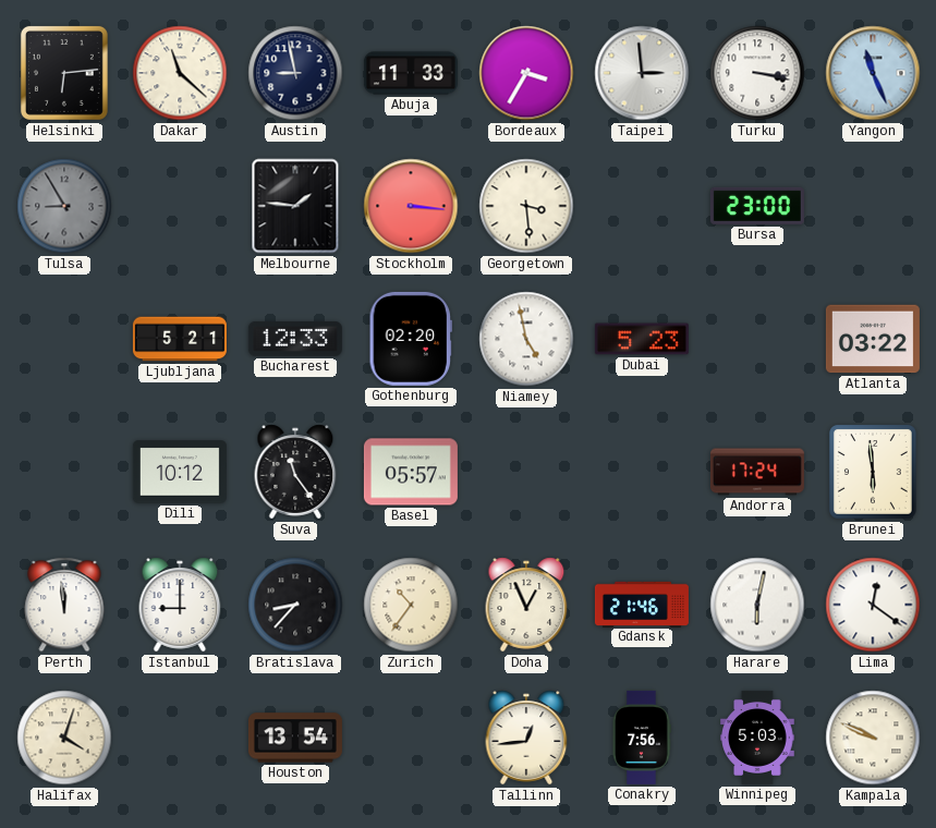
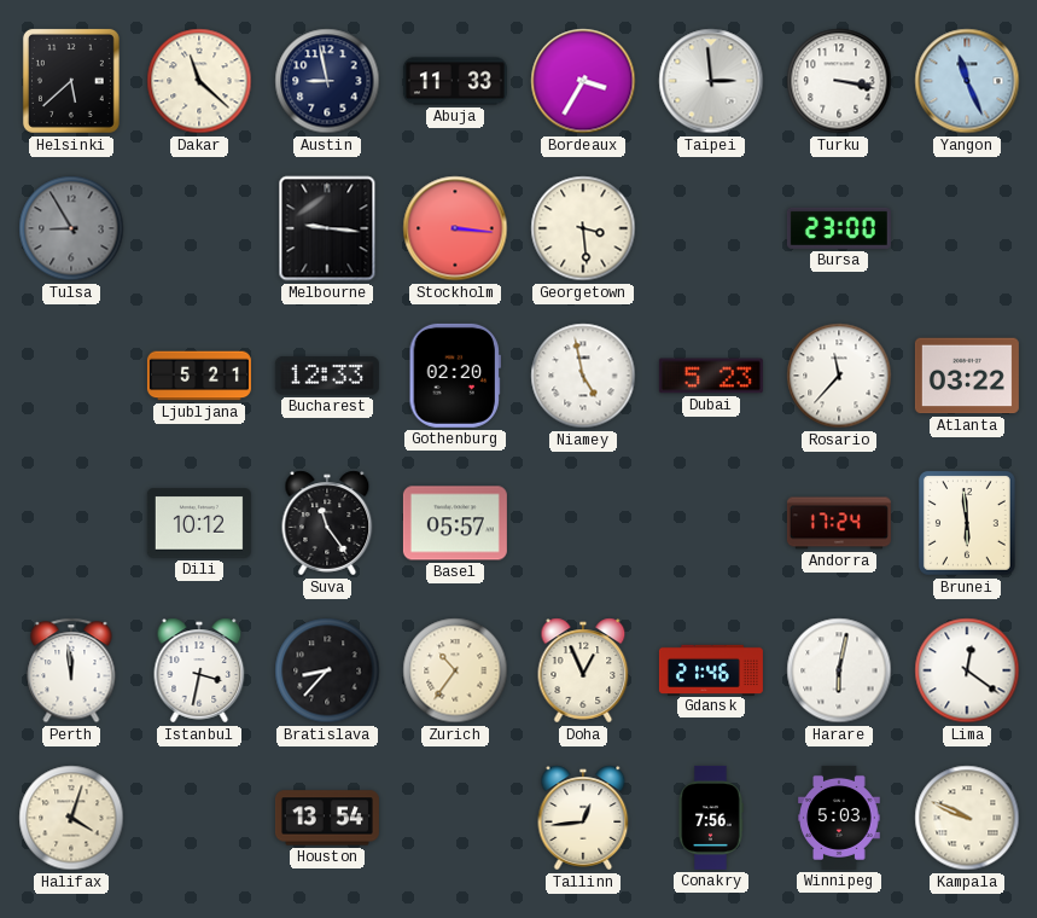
Helsinki: 6:14 -> 5:38
Melbourne: 1:46 -> 9:16
Rosario: none -> 11:37
Istanbul: 9:00 -> 3:32
